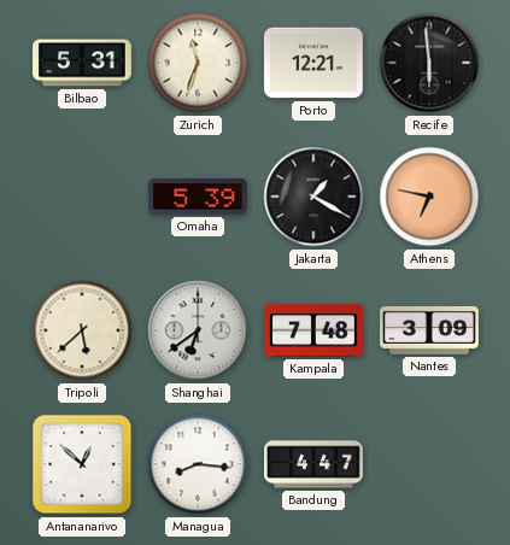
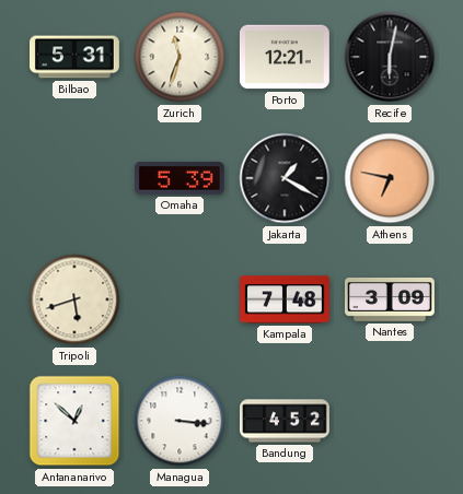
Recife: 5:59 -> 6:02
Tripoli: 5:38 -> 5:42
Shanghai: 6:39 -> none
Managua: 8:16 -> 3:16
Bandung: 4:47 -> 4:52
